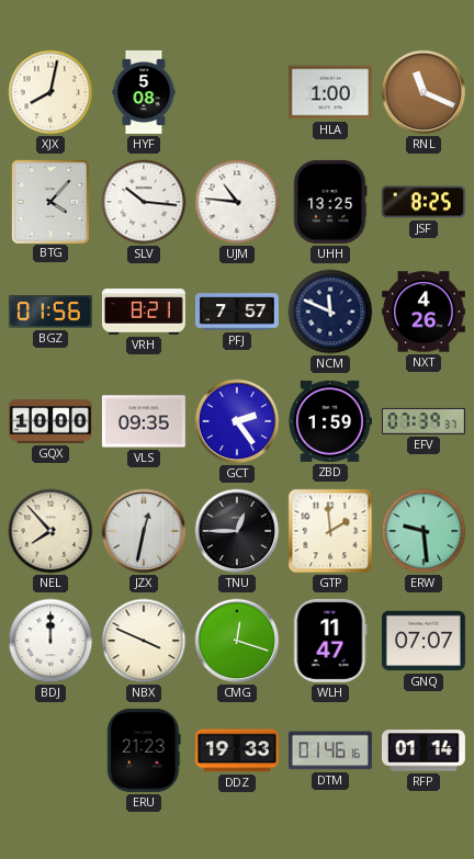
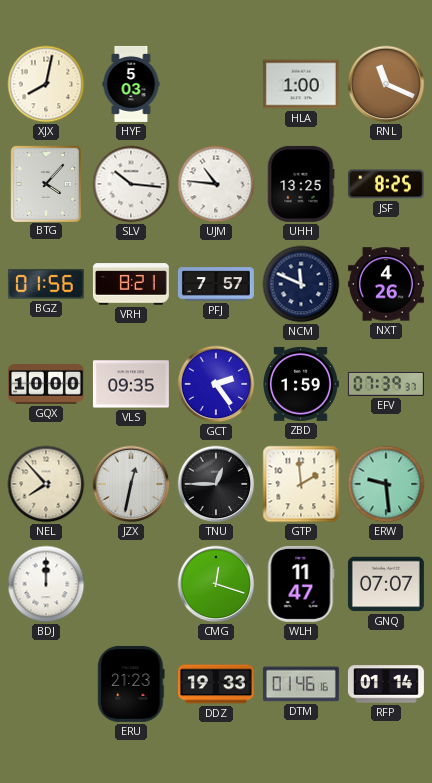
HYF: 5:08 -> 5:03
NBX: 3:49 -> none
